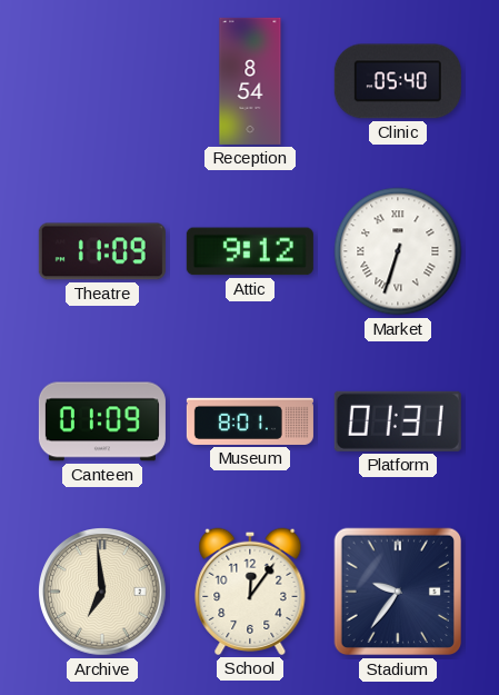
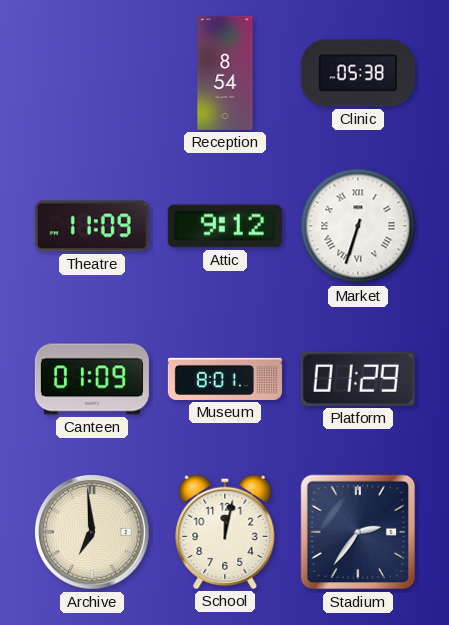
Clinic: 05:40 -> 05:38
Platform: 01:31 -> 01:29
School: 12:06 -> 12:02
Stadium: 9:36 -> 2:36
